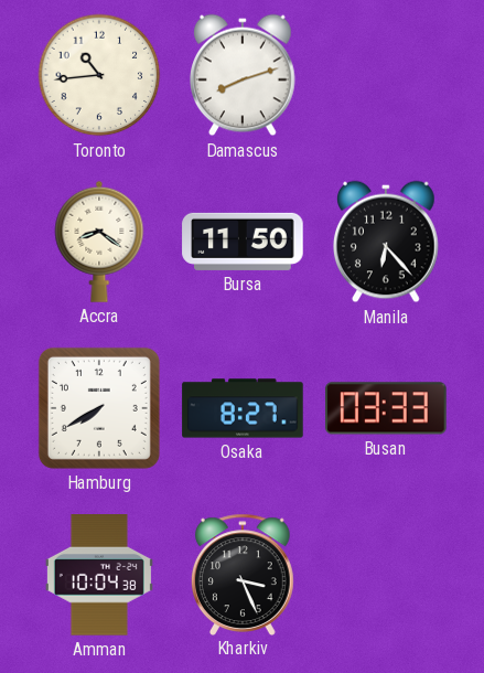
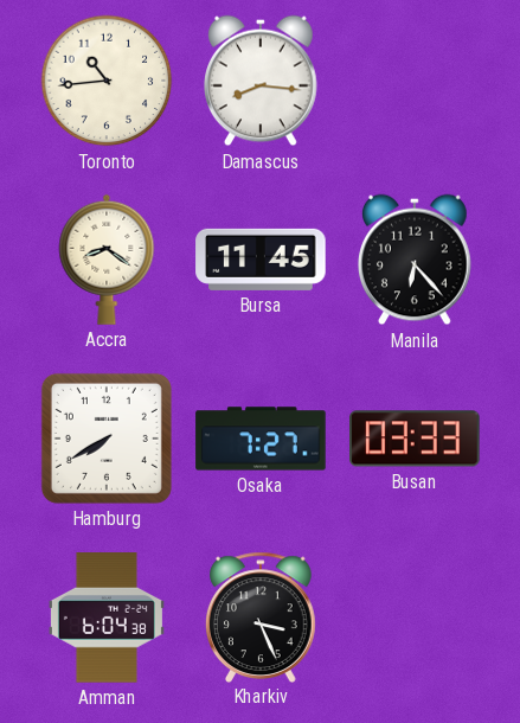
Damascus: 8:12 -> 8:16
Bursa: 11:50 -> 11:45
Osaka: 8:27 -> 7:27
Amman: 10:04 -> 6:04
